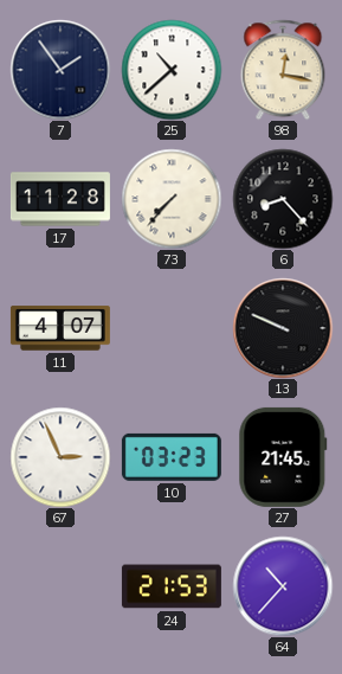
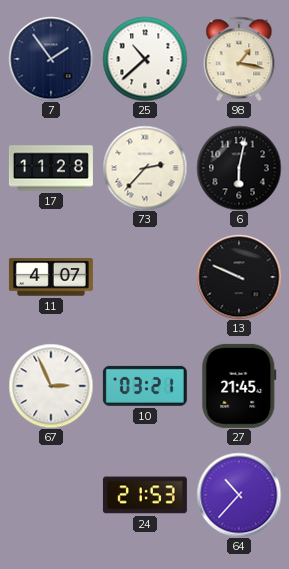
98: 12:17 -> 1:17
73: 7:37 -> 2:37
6: 8:23 -> 6:02
10: 03:23 -> 03:21
